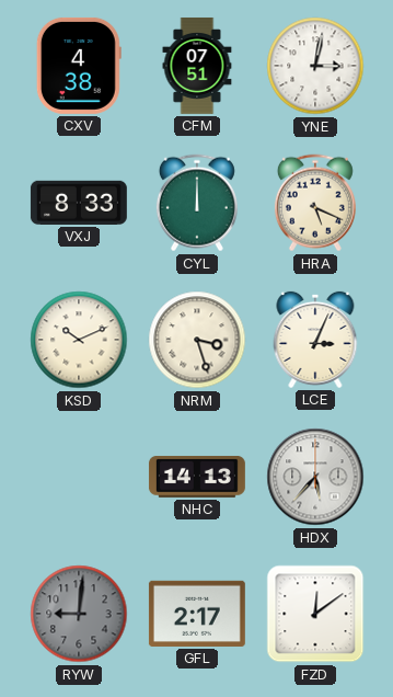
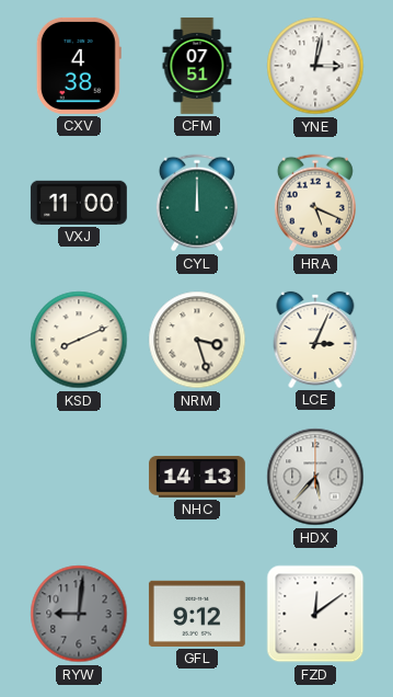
VXJ: 8:33 -> 11:00
KSD: 10:11 -> 8:11
GFL: 2:17 -> 9:12
